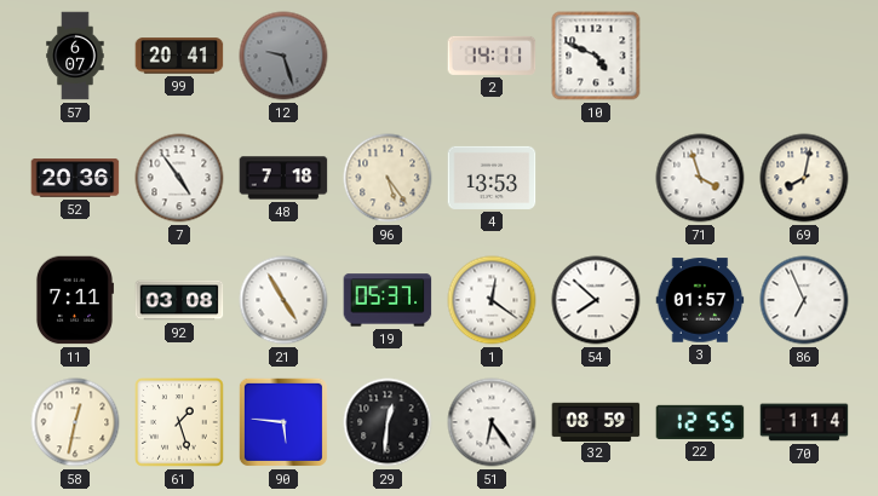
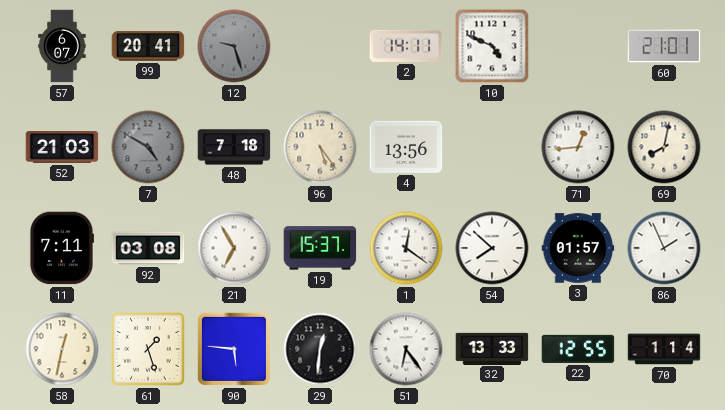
60: none -> 21:01
52: 20:36 -> 21:03
7: 4:54 -> 4:50
7 dial: white -> grey
4: 13:53 -> 13:56
71: 3:57 -> 12:44
21: 4:55 -> 6:55
19: 05:37 -> 15:37
86: 6:56 -> 1:56
32: 08:59 -> 13:33
